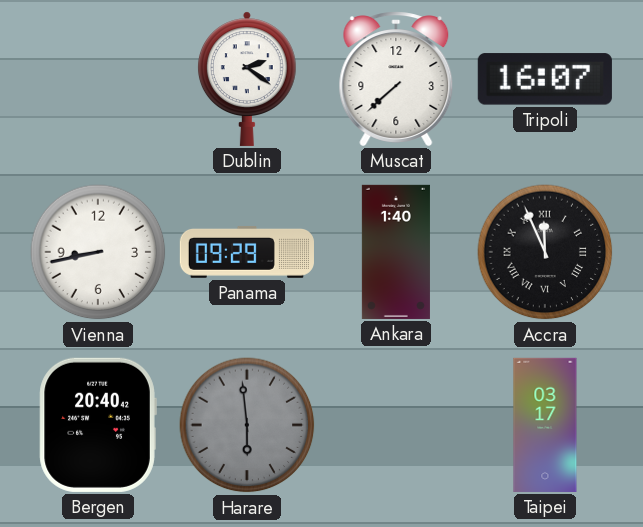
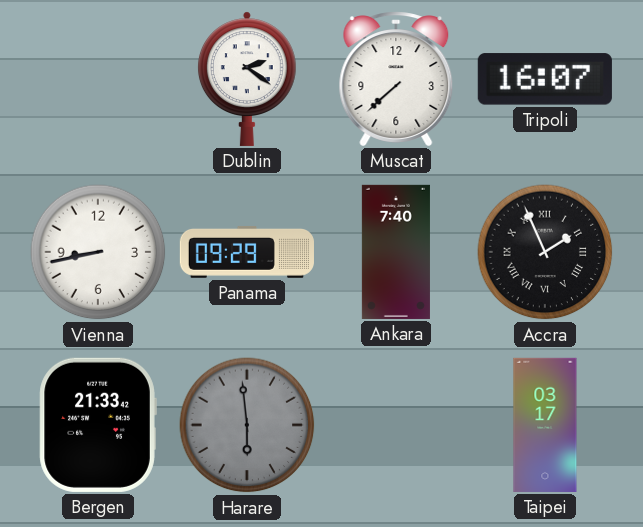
Ankara: 1:40 -> 7:40
Accra: 11:56 -> 1:56
Bergen: 20:40 -> 21:33
